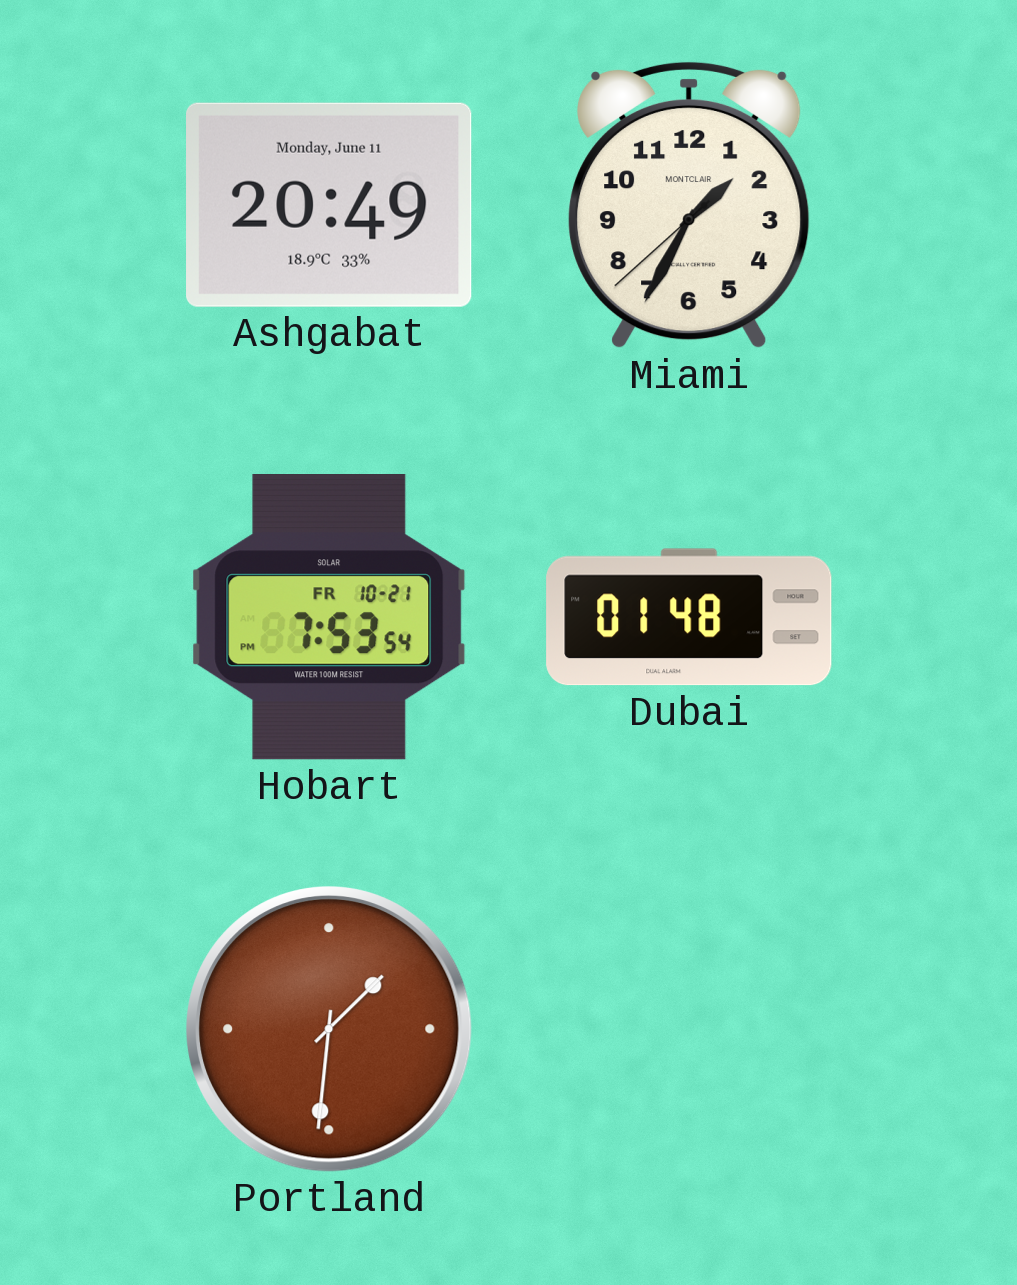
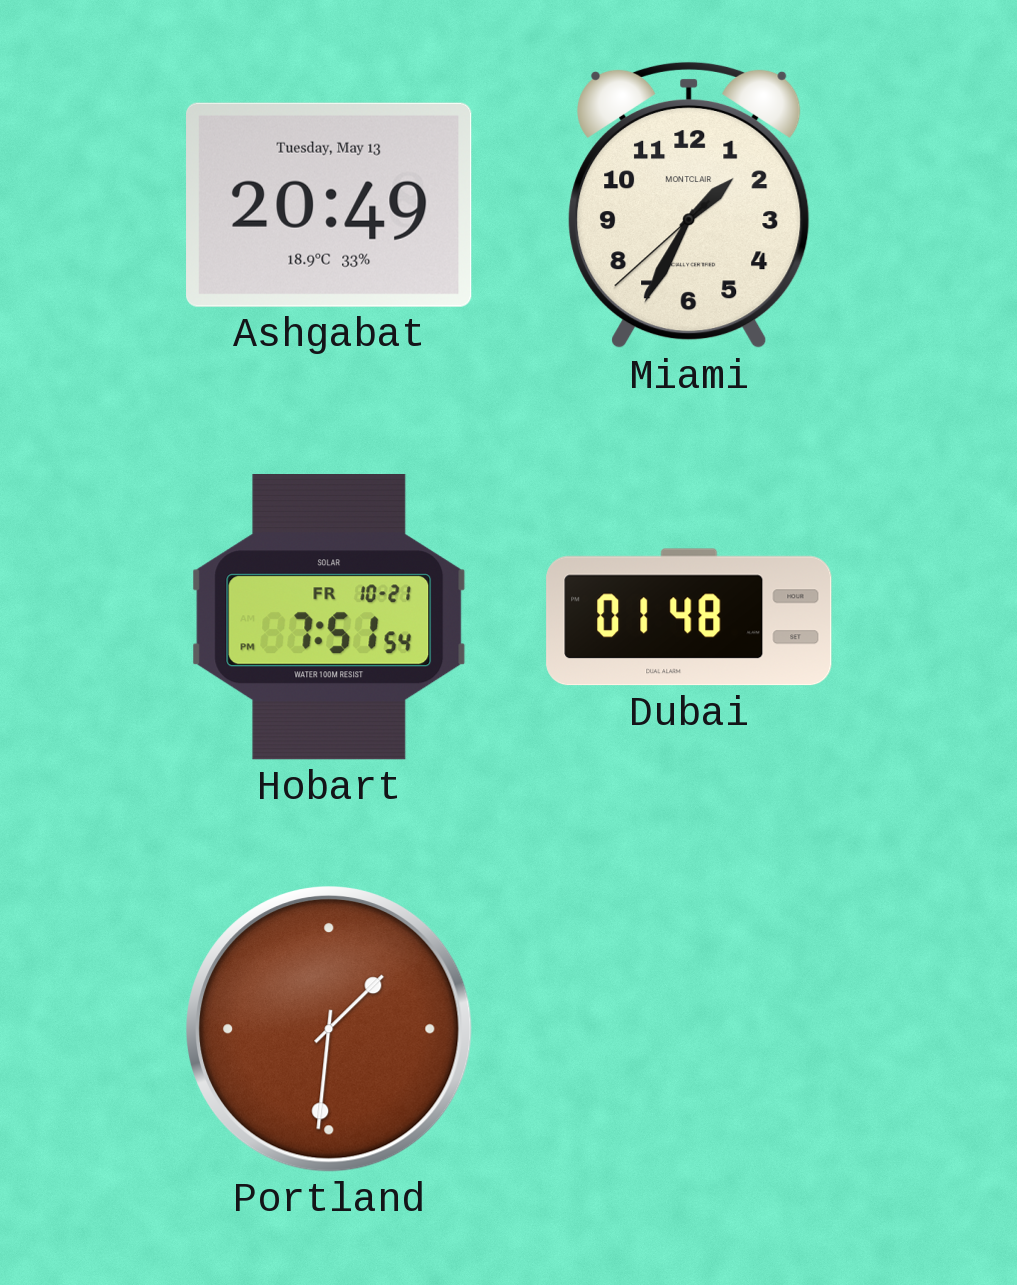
Ashgabat date: Monday, June 11 -> Tuesday, May 13
Hobart: 7:53 -> 7:51
